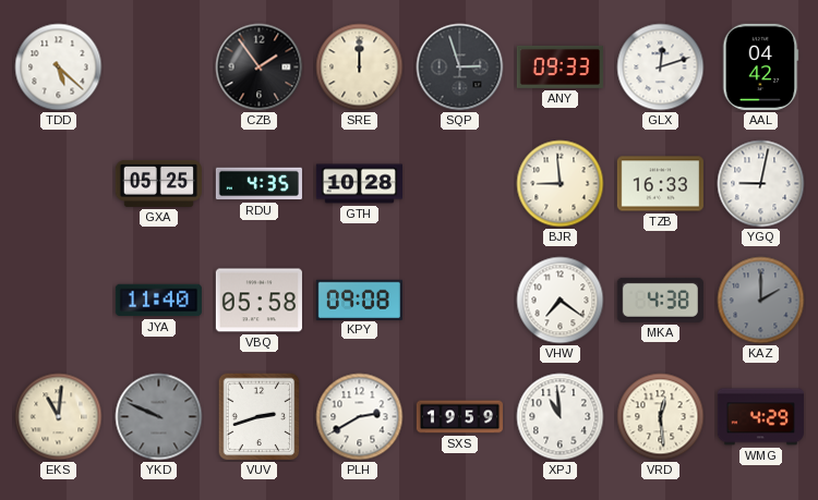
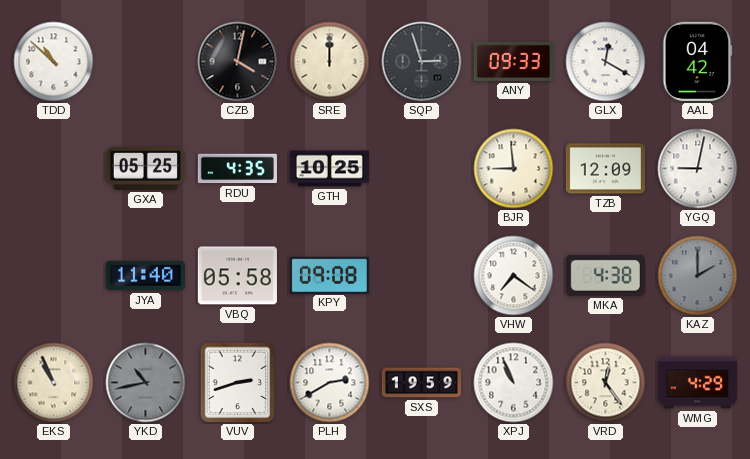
TDD: 5:22 -> 10:52
CZB: 1:54 -> 4:02
GLX: 12:12 -> 12:20
GTH: 10:28 -> 10:25
TZB: 16:33 -> 12:09
EKS: 11:01 -> 10:56
YKD: 9:49 -> 10:43
XPJ: 10:59 -> 10:56
VRD: 12:29 -> 12:24
